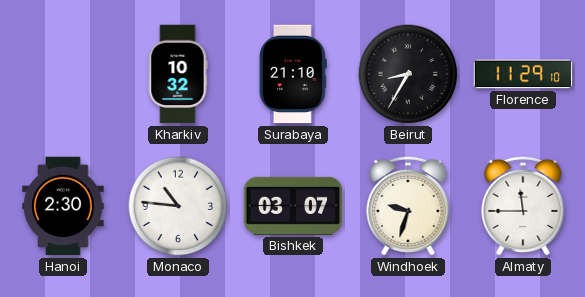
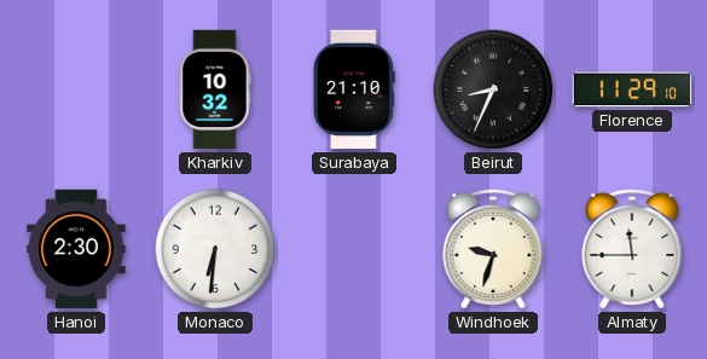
Beirut: 8:35 -> 8:34
Monaco: 10:46 -> 6:31
Bishkek: 03:07 -> none
